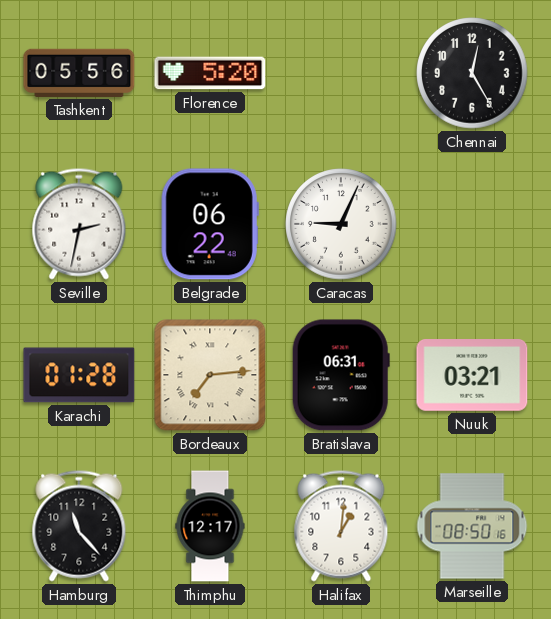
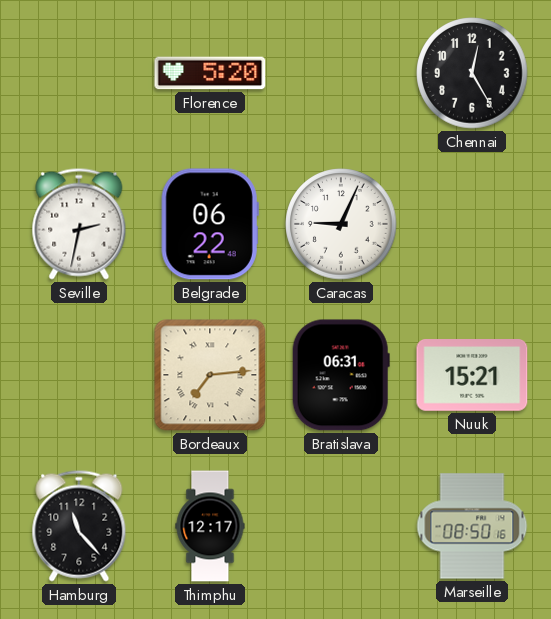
Tashkent: 05:56 -> none
Karachi: 01:28 -> none
Nuuk: 03:21 -> 15:21
Halifax: 1:01 -> none
